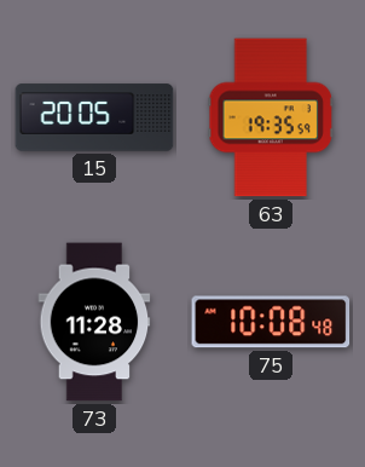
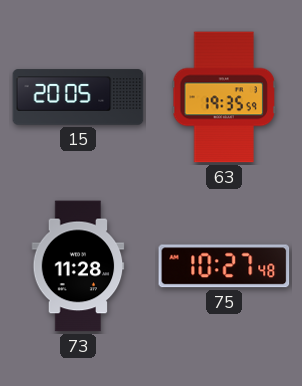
75: 10:08 -> 10:27
